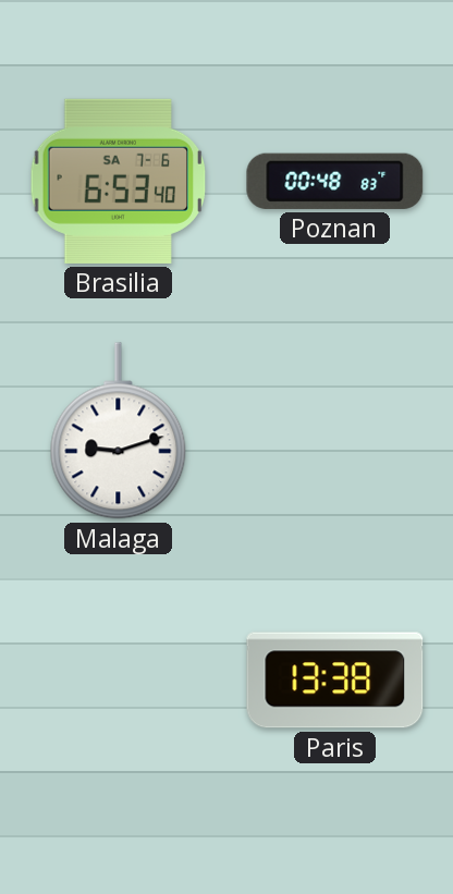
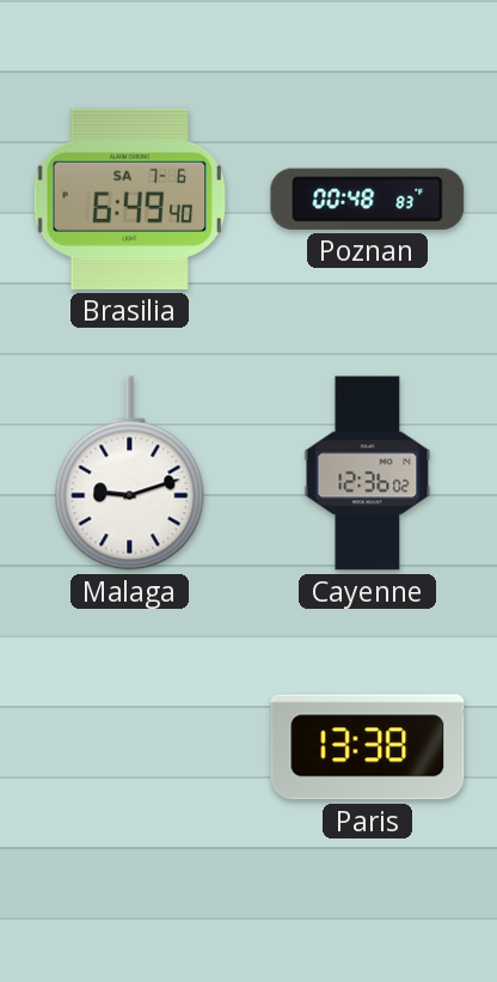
Brasilia: 6:53 -> 6:49
Cayenne: none -> 12:36
